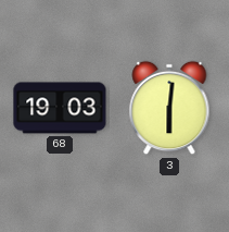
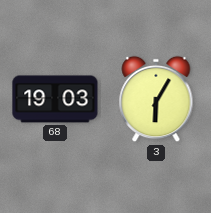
3: 6:01 -> 6:05
